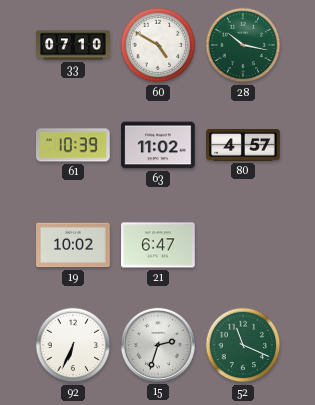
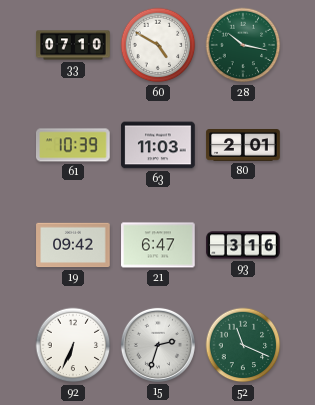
63: 11:02 -> 11:03
80: 4:57 -> 2:01
19: 10:02 -> 09:42
93: none -> 3:16
